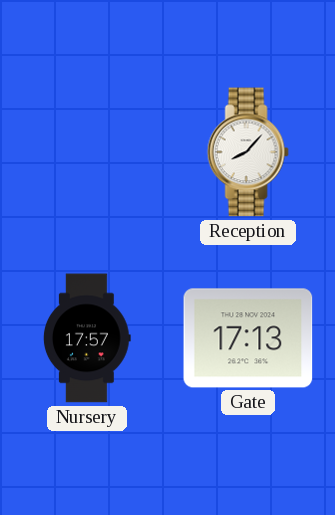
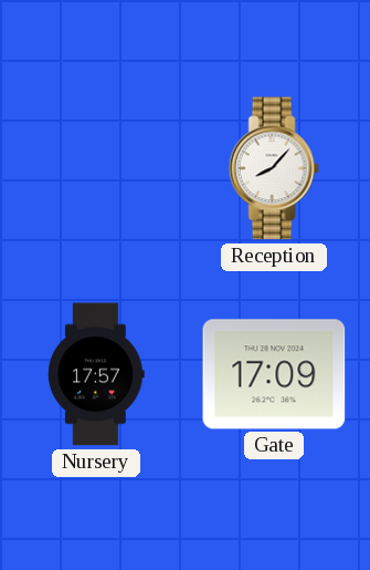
Gate: 17:13 -> 17:09
